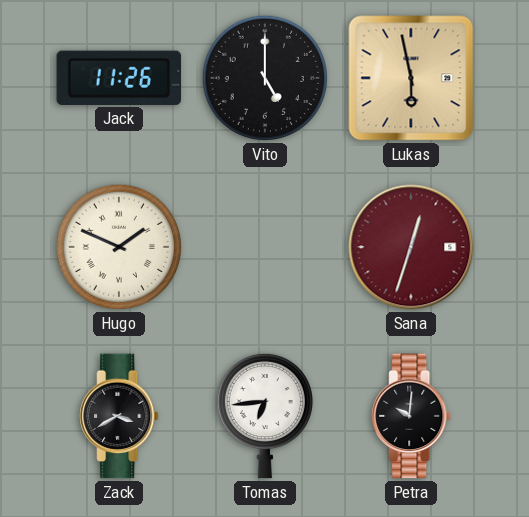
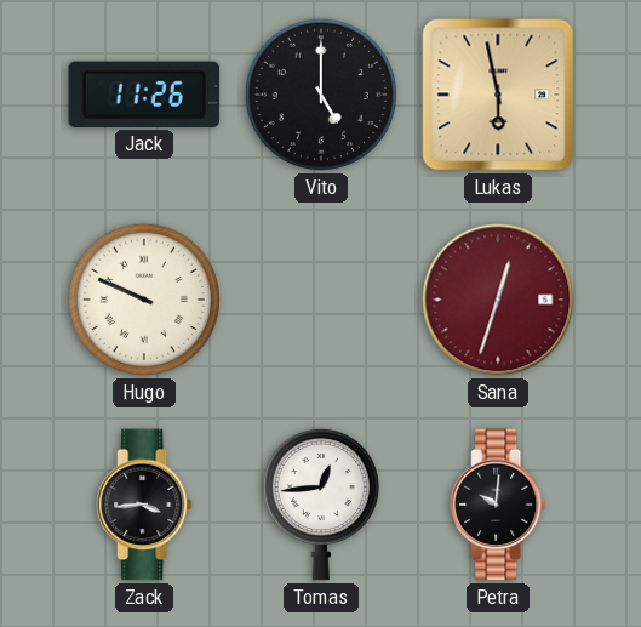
Hugo: 1:49 -> 9:49
Zack: 3:40 -> 3:44
Tomas: 6:44 -> 12:44
